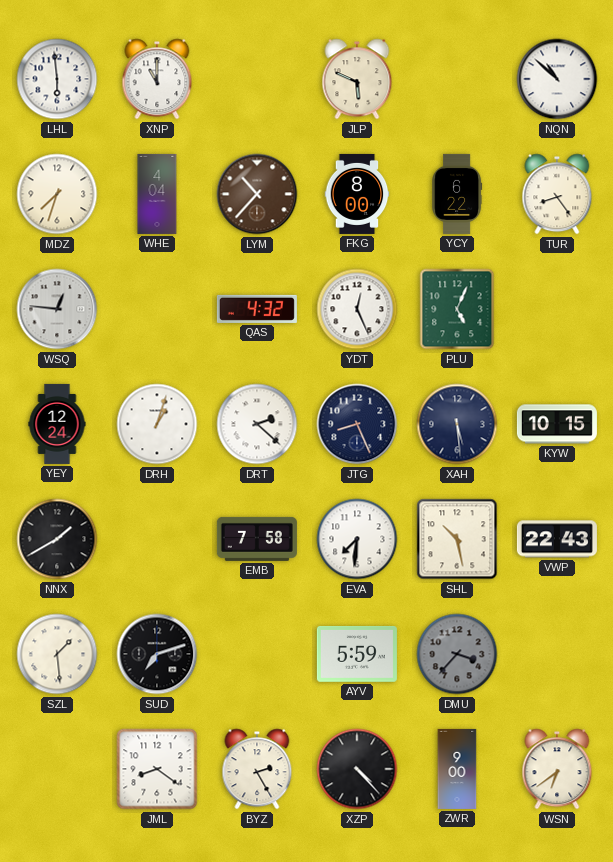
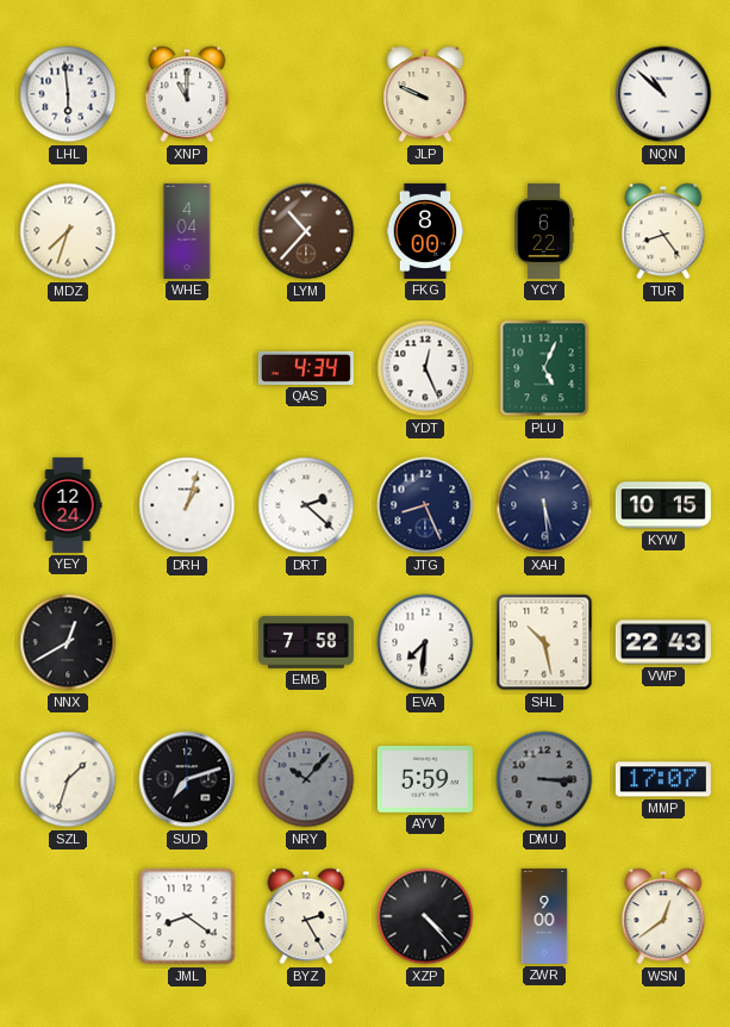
JLP: 5:49 -> 9:49
WSQ: 12:46 -> none
QAS: 4:32 -> 4:34
NNX: 1:40 -> 12:40
SZL: 1:29 -> 1:33
NRY: none -> 10:07
DMU: 3:37 -> 3:15
MMP: none -> 17:07
WSN: 6:39 -> 12:39
